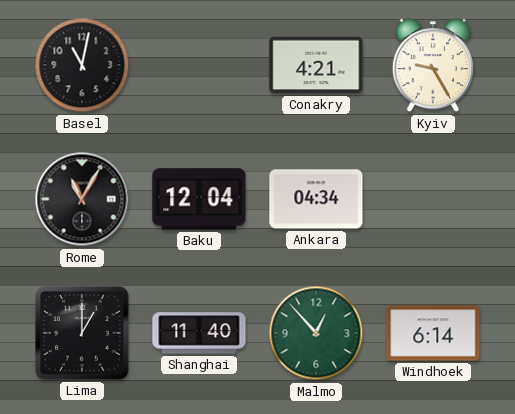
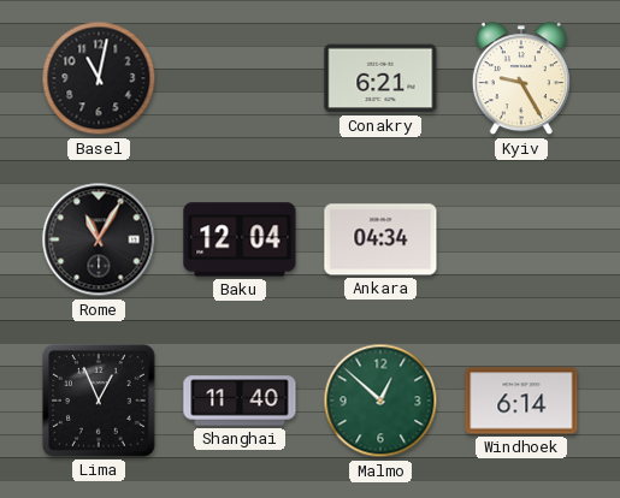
Conakry: 4:21 -> 6:21
Lima: 1:00 -> 12:56
Malmo: 12:53 -> 12:52
